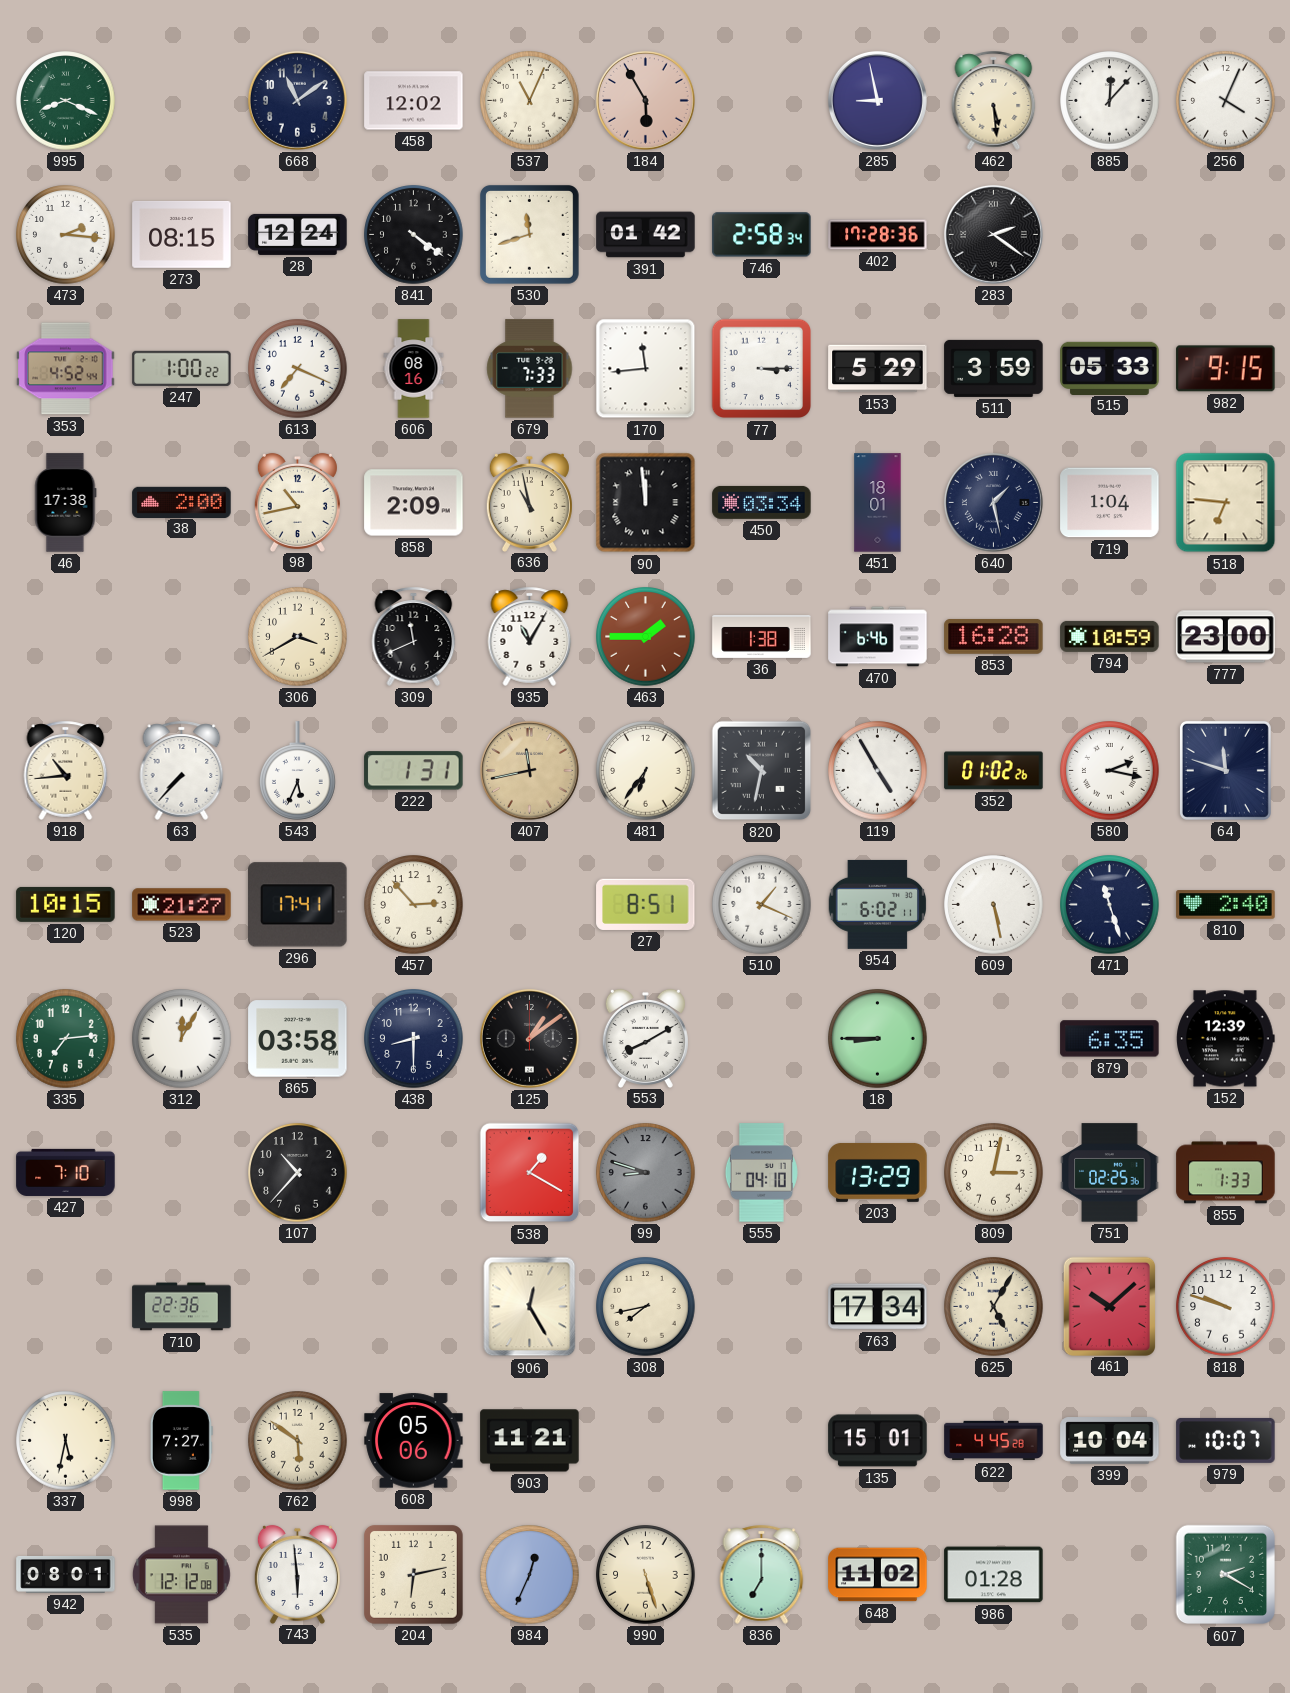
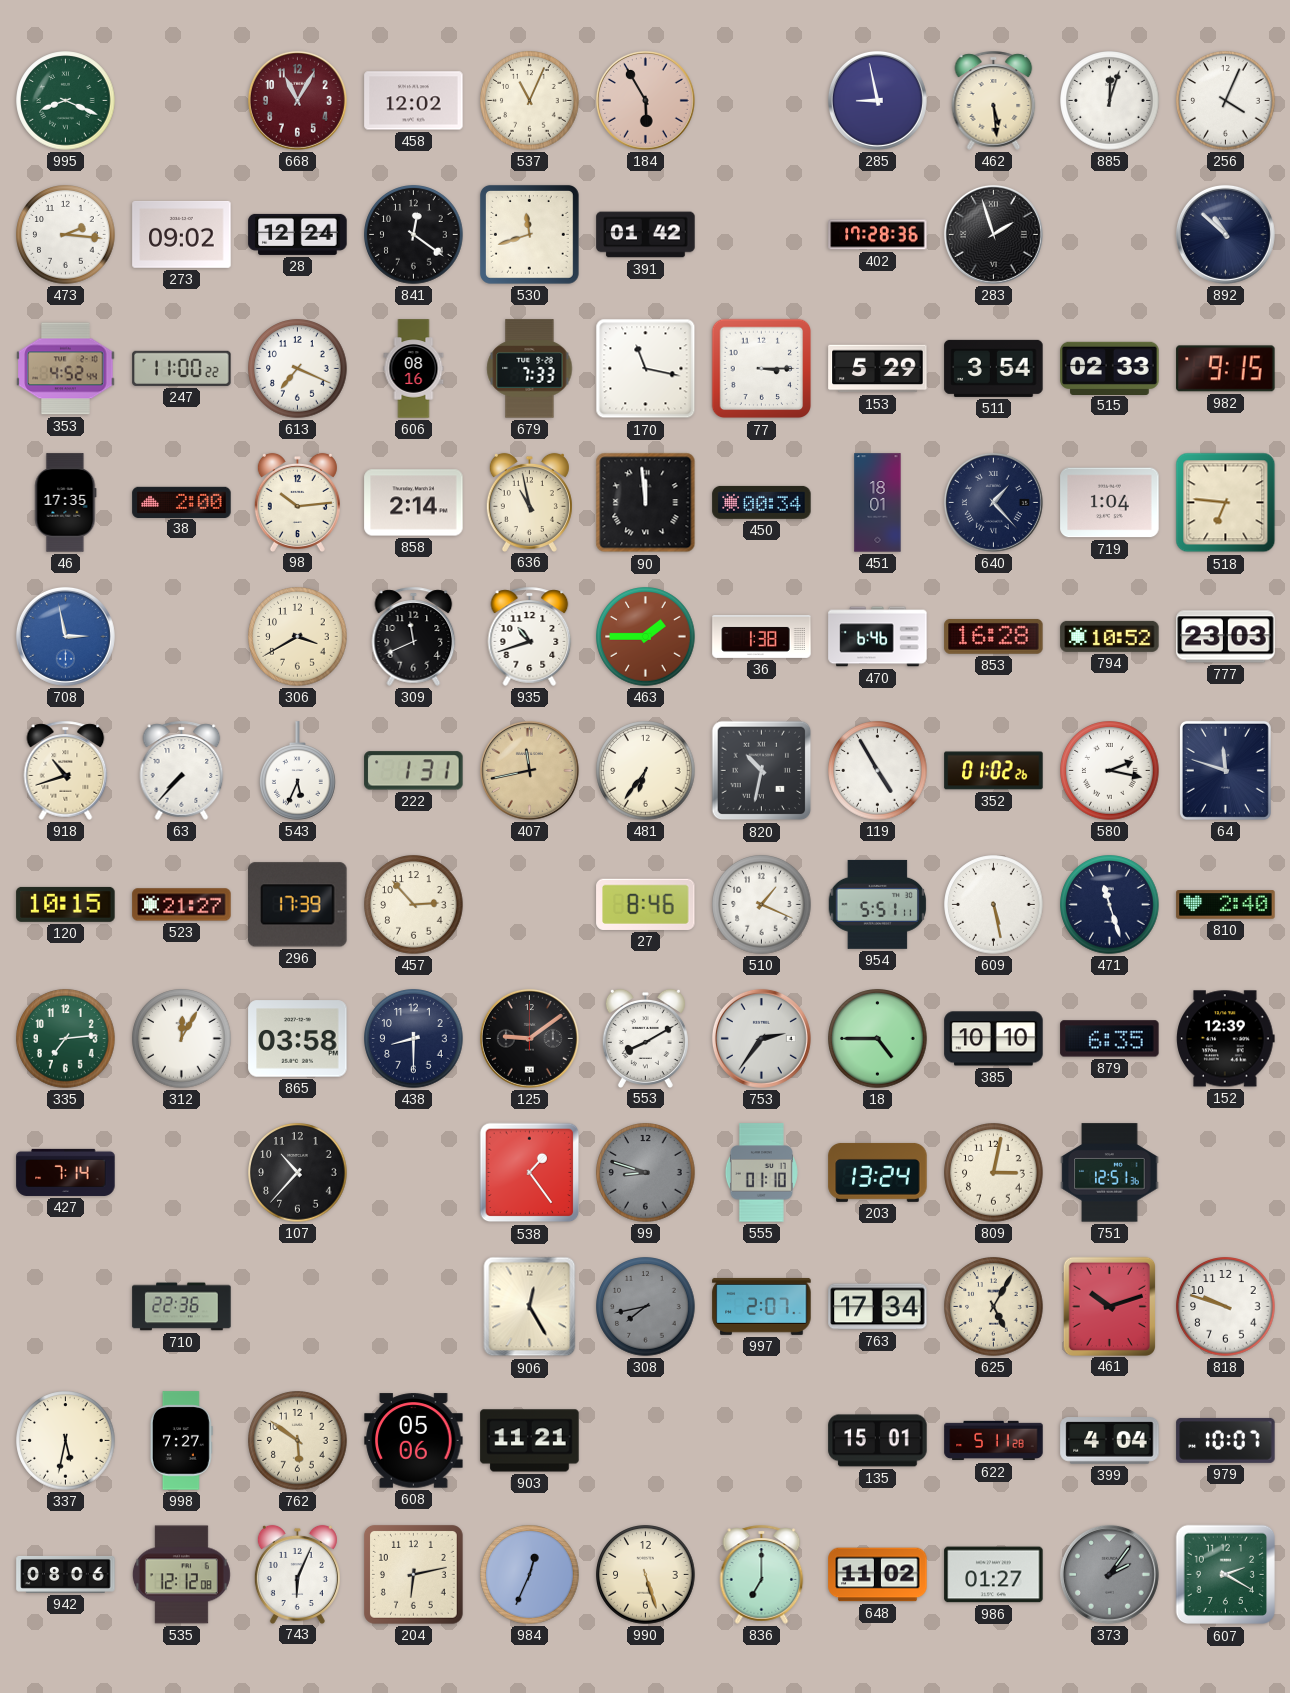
668: 11:09 -> 11:05
668 dial: navy -> burgundy
885: 12:07 -> 12:03
273: 08:15 -> 09:02
841: 4:21 -> 12:21
746: 2:58 -> none
283: 2:21 -> 1:57
892: none -> 10:52
247: 1:00 -> 11:00
170: 11:44 -> 11:17
511: 3:59 -> 3:54
515: 05:33 -> 02:33
46: 17:38 -> 17:35
98: 10:43 -> 10:14
858: 2:09 -> 2:14
450: 03:34 -> 00:34
640: 1:28 -> 1:23
708: none -> 2:58
935: 11:05 -> 10:42
794: 10:59 -> 10:52
777: 23:00 -> 23:03
918: 10:44 -> 10:42
296: 17:41 -> 17:39
27: 8:51 -> 8:46
954: 6:02 -> 5:51
125: 1:09 -> 9:09
753: none -> 2:36
18: 8:45 -> 4:45
385: none -> 10:10
427: 7:10 -> 7:14
538: 1:20 -> 1:24
555: 04:10 -> 01:10
203: 13:29 -> 13:24
751: 02:25 -> 12:51
855: 1:33 -> none
308 dial: cream -> grey
997: none -> 2:07
461: 10:08 -> 10:12
622: 4:45 -> 5:11
399: 10:04 -> 4:04
942: 08:01 -> 08:06
743: 5:59 -> 6:04
986: 01:28 -> 01:27
373: none -> 2:06
